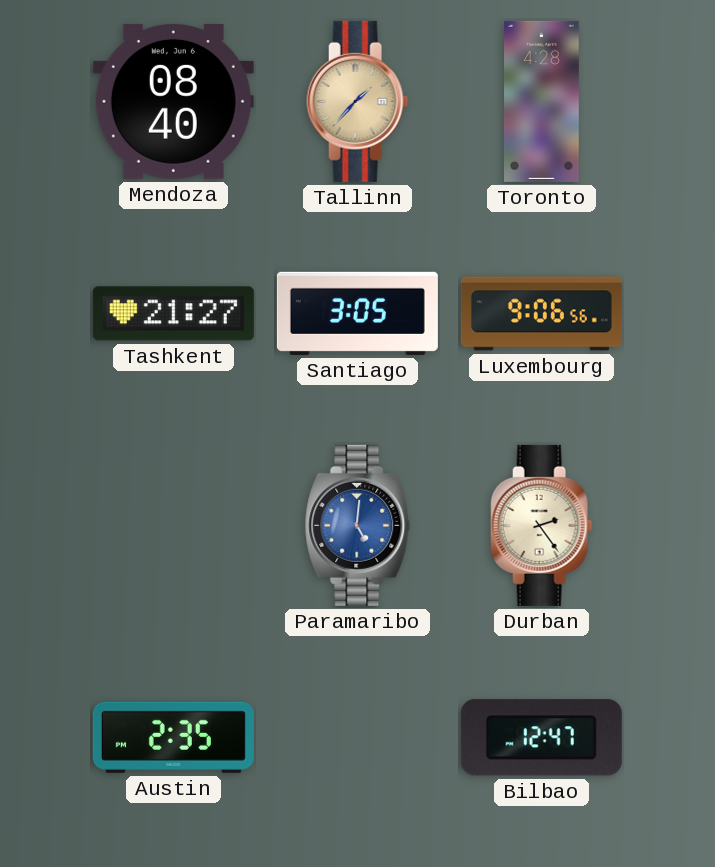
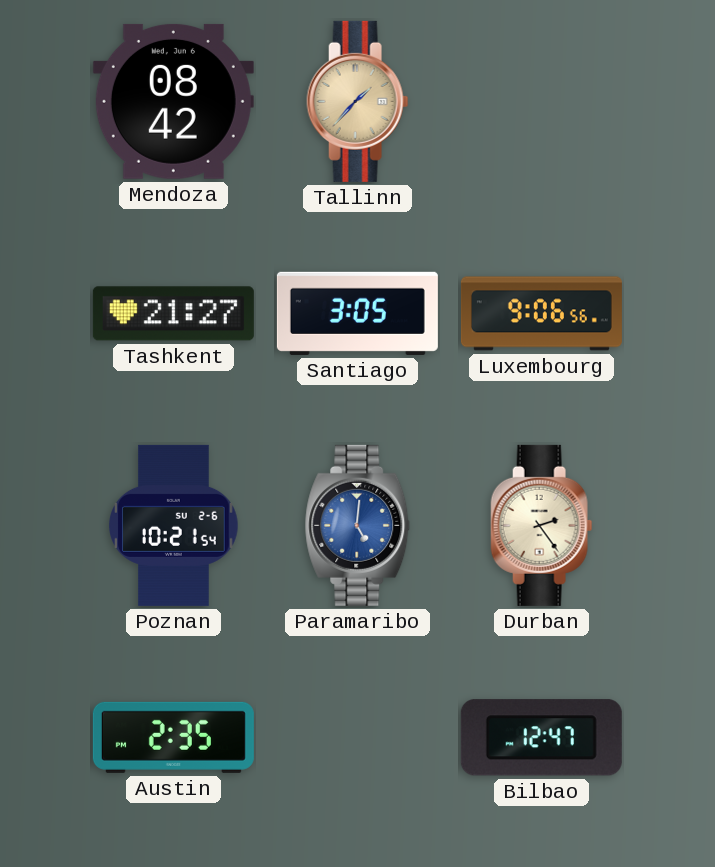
Mendoza: 08:40 -> 08:42
Toronto: 4:28 -> none
Poznan: none -> 10:21
